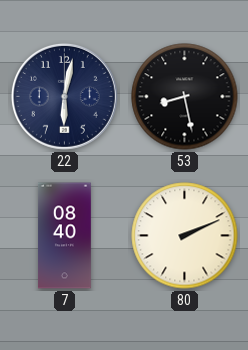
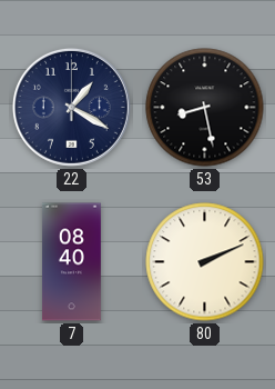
22: 6:02 -> 1:20
